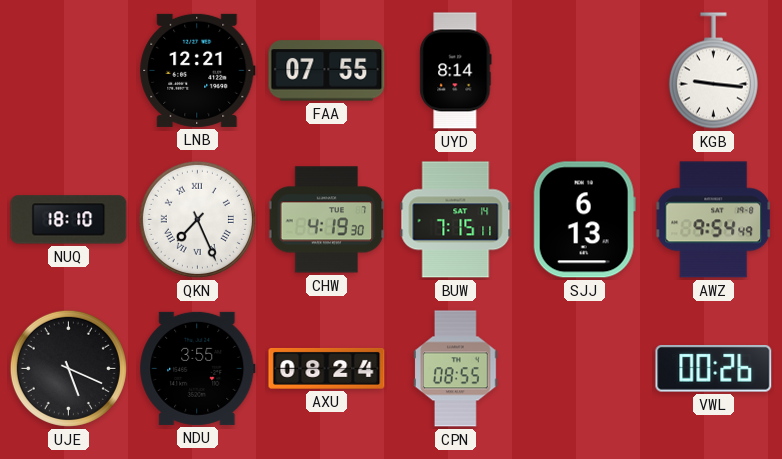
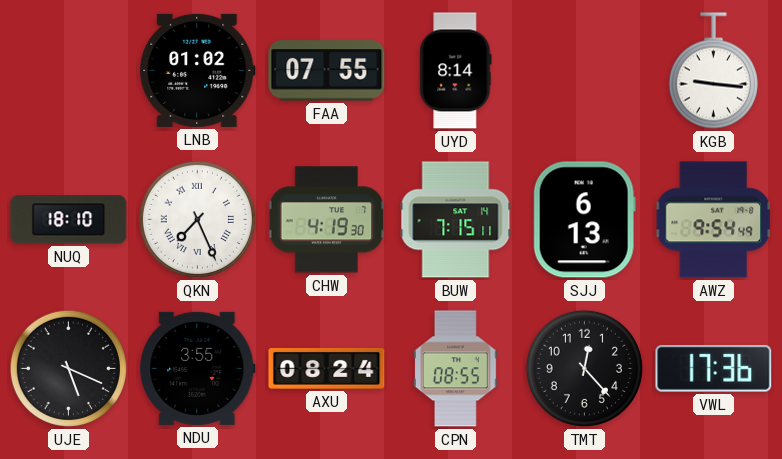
LNB: 12:21 -> 01:02
TMT: none -> 12:23
VWL: 00:26 -> 17:36
